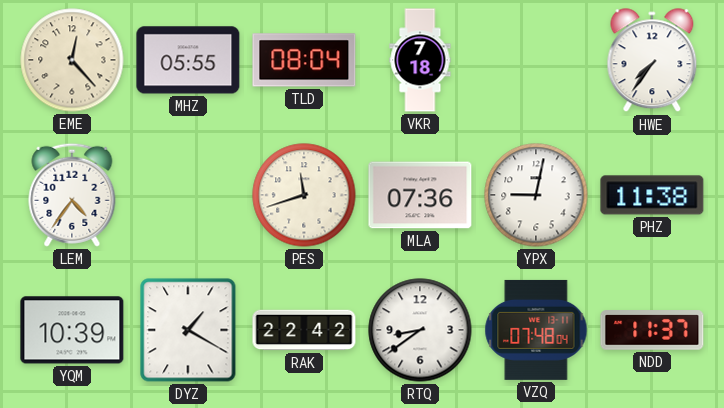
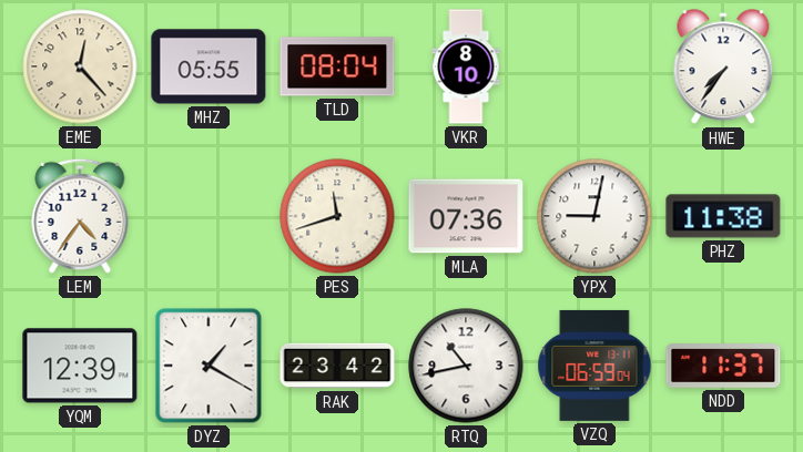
VKR: 7:18 -> 8:10
YQM: 10:39 -> 12:39
RAK: 22:42 -> 23:42
RTQ: 8:39 -> 10:43
VZQ: 07:48 -> 06:59
